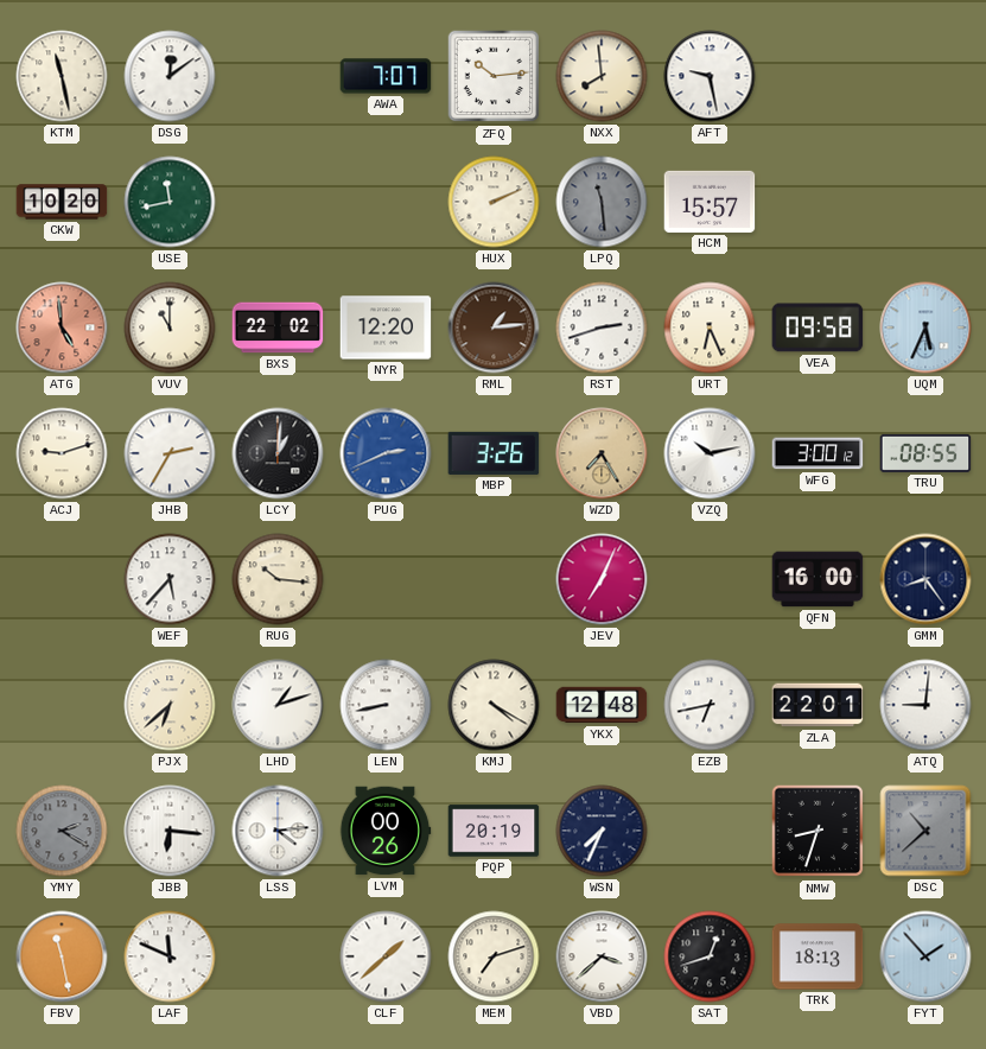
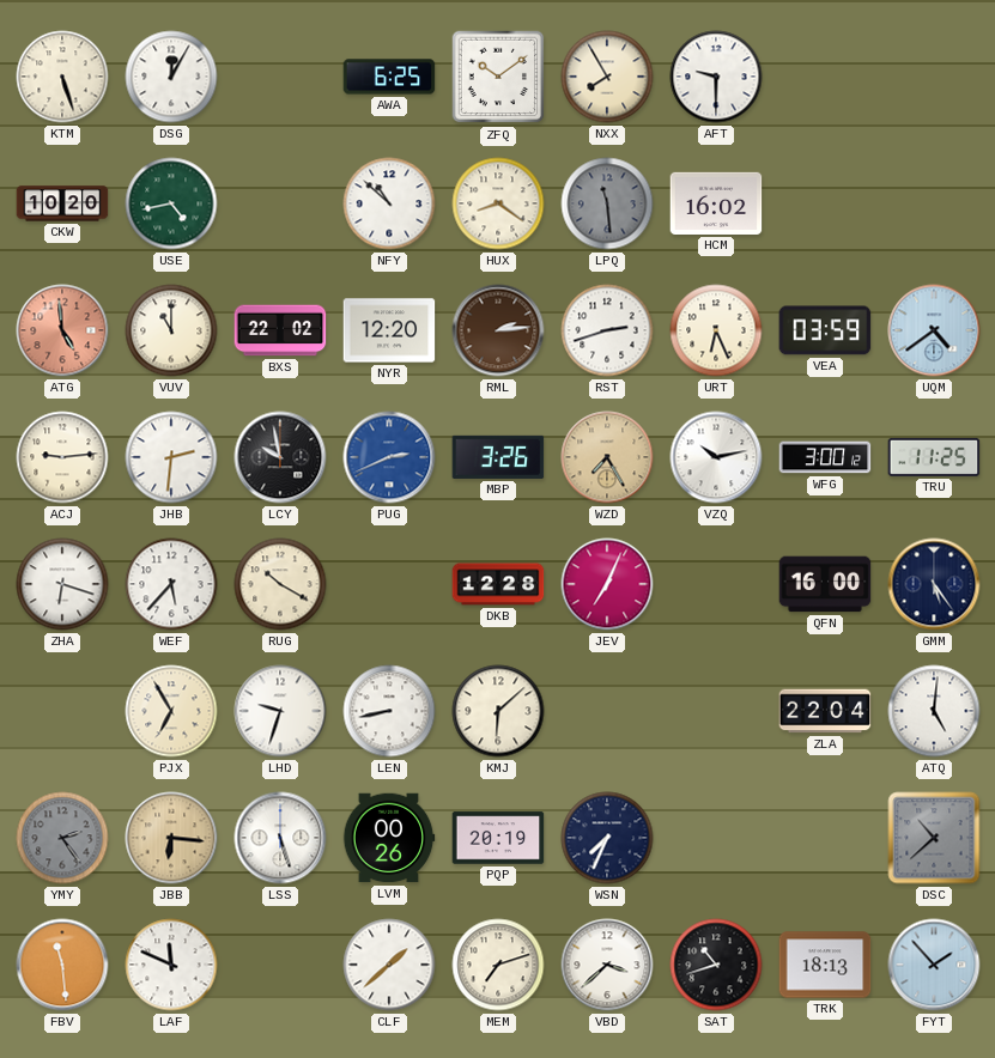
KTM: 11:28 -> 5:27
DSG: 12:09 -> 12:05
AWA: 7:07 -> 6:25
ZFQ: 10:14 -> 10:09
NXX: 7:59 -> 7:55
AFT: 9:28 -> 9:30
USE: 11:43 -> 4:43
NFY: none -> 10:52
HUX: 2:11 -> 8:21
HCM: 15:57 -> 16:02
RML: 1:14 -> 2:14
VEA: 09:58 -> 03:59
UQM: 5:34 -> 4:39
ACJ: 9:12 -> 9:14
JHB: 2:35 -> 2:31
LCY: 1:01 -> 9:58
TRU: 08:55 -> 11:25
ZHA: none -> 6:18
RUG: 10:16 -> 10:20
DKB: none -> 12:28
GMM: 8:24 -> 5:24
PJX: 6:38 -> 6:55
LHD: 1:12 -> 9:33
KMJ: 4:20 -> 6:08
YKX: 12:48 -> none
EZB: 6:43 -> none
ZLA: 22:01 -> 22:04
ATQ: 9:01 -> 5:01
YMY: 2:20 -> 2:24
JBB dial: white -> champagne
LSS: 4:14 -> 5:27
NMW: 8:33 -> none
FBV: 11:28 -> 11:29
SAT: 12:42 -> 10:42
